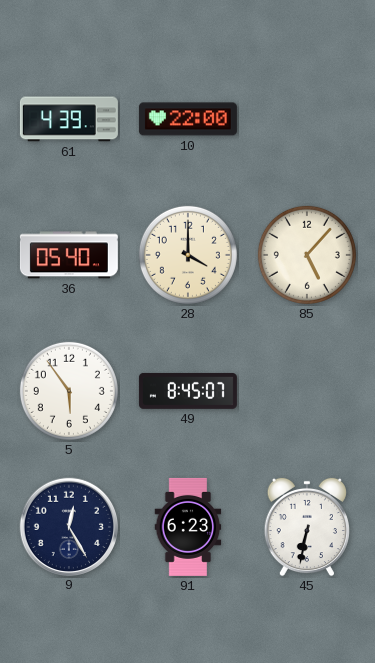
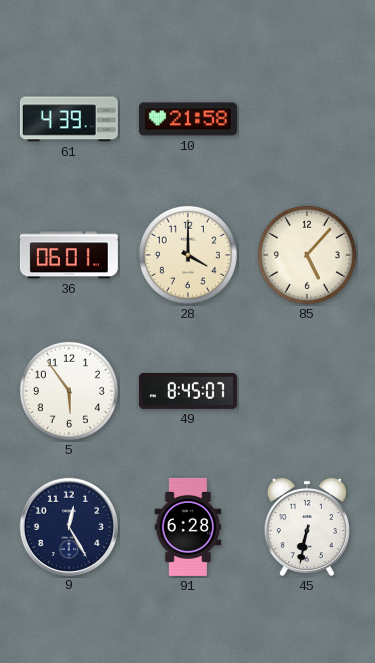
10: 22:00 -> 21:58
36: 05:40 -> 06:01
91: 6:23 -> 6:28
